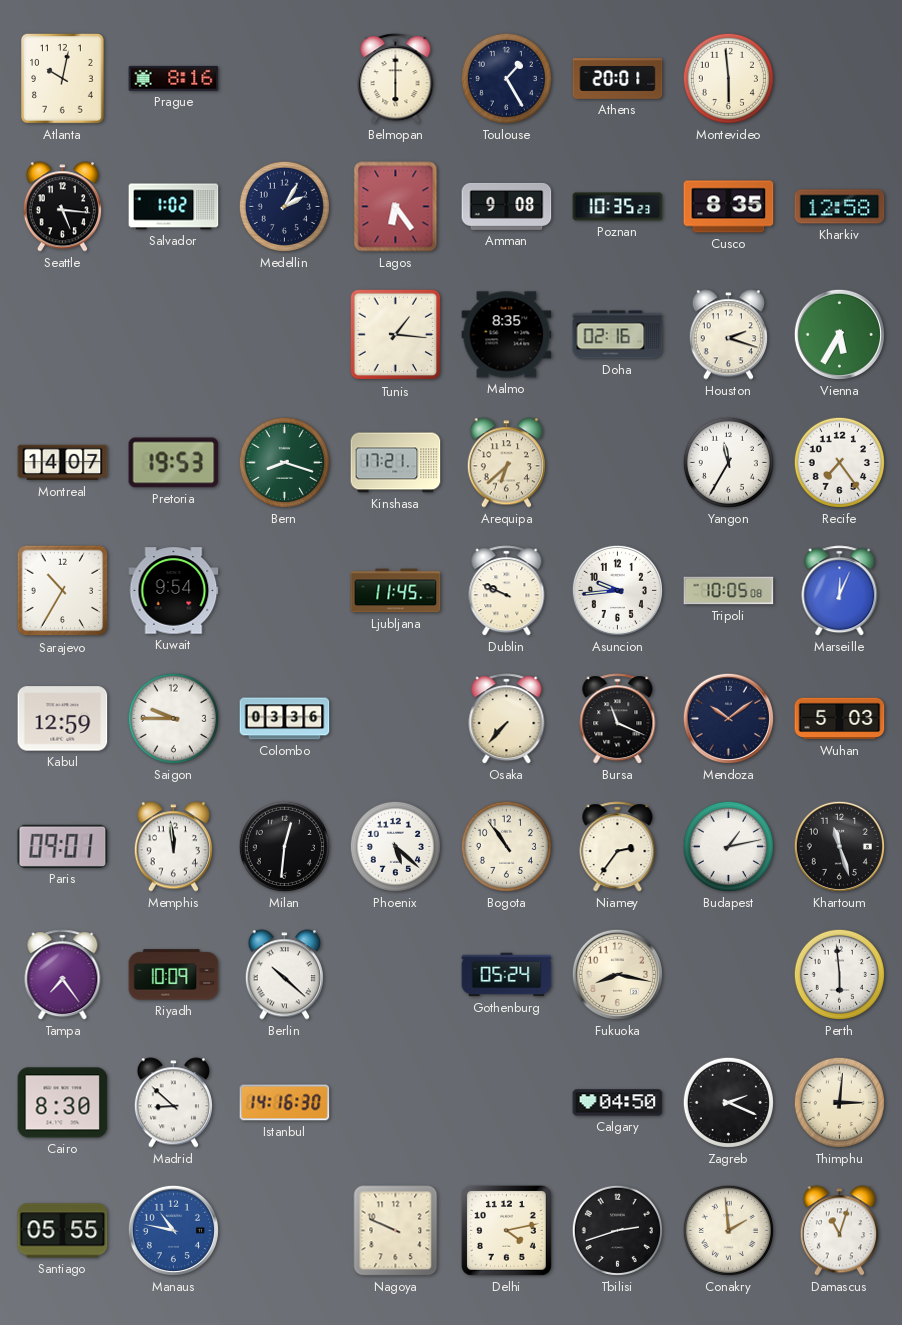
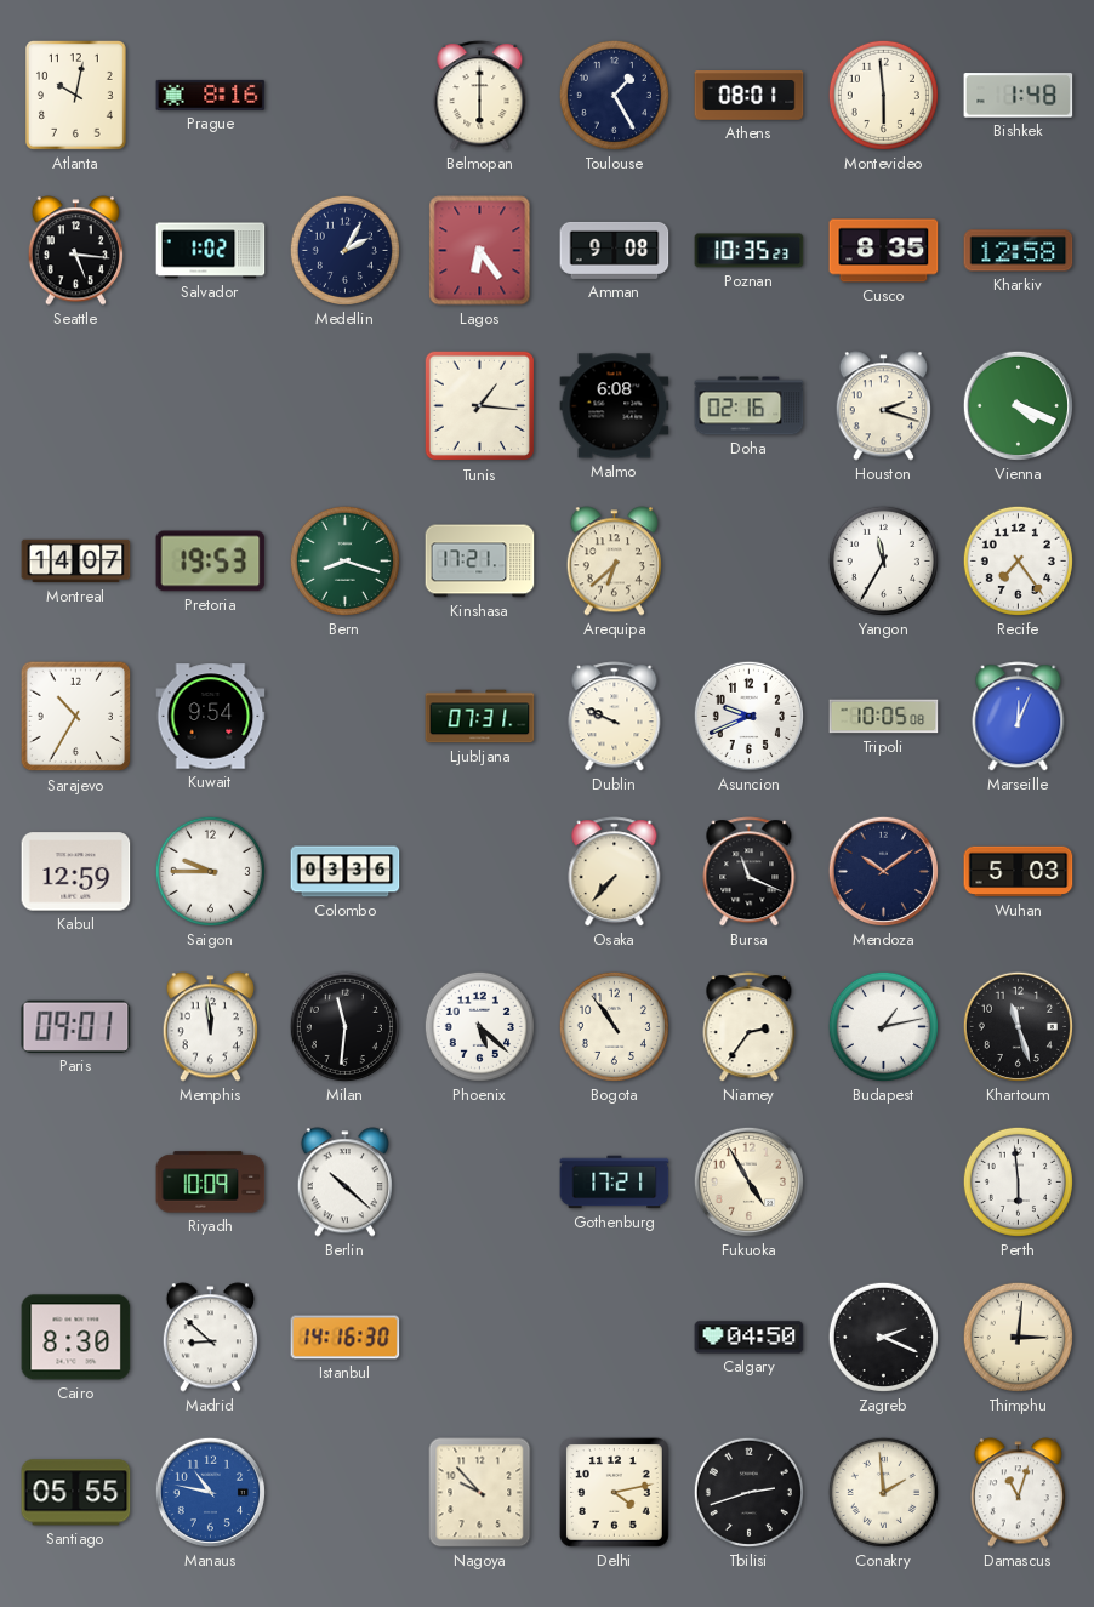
Athens: 20:01 -> 08:01
Bishkek: none -> 1:48
Malmo: 8:35 -> 6:08
Vienna: 5:35 -> 4:19
Ljubljana: 11:45 -> 07:31
Asuncion: 9:44 -> 9:41
Milan: 12:31 -> 11:31
Tampa: 7:24 -> none
Gothenburg: 05:24 -> 17:21
Fukuoka: 8:17 -> 4:55
Nagoya: 9:49 -> 9:53
